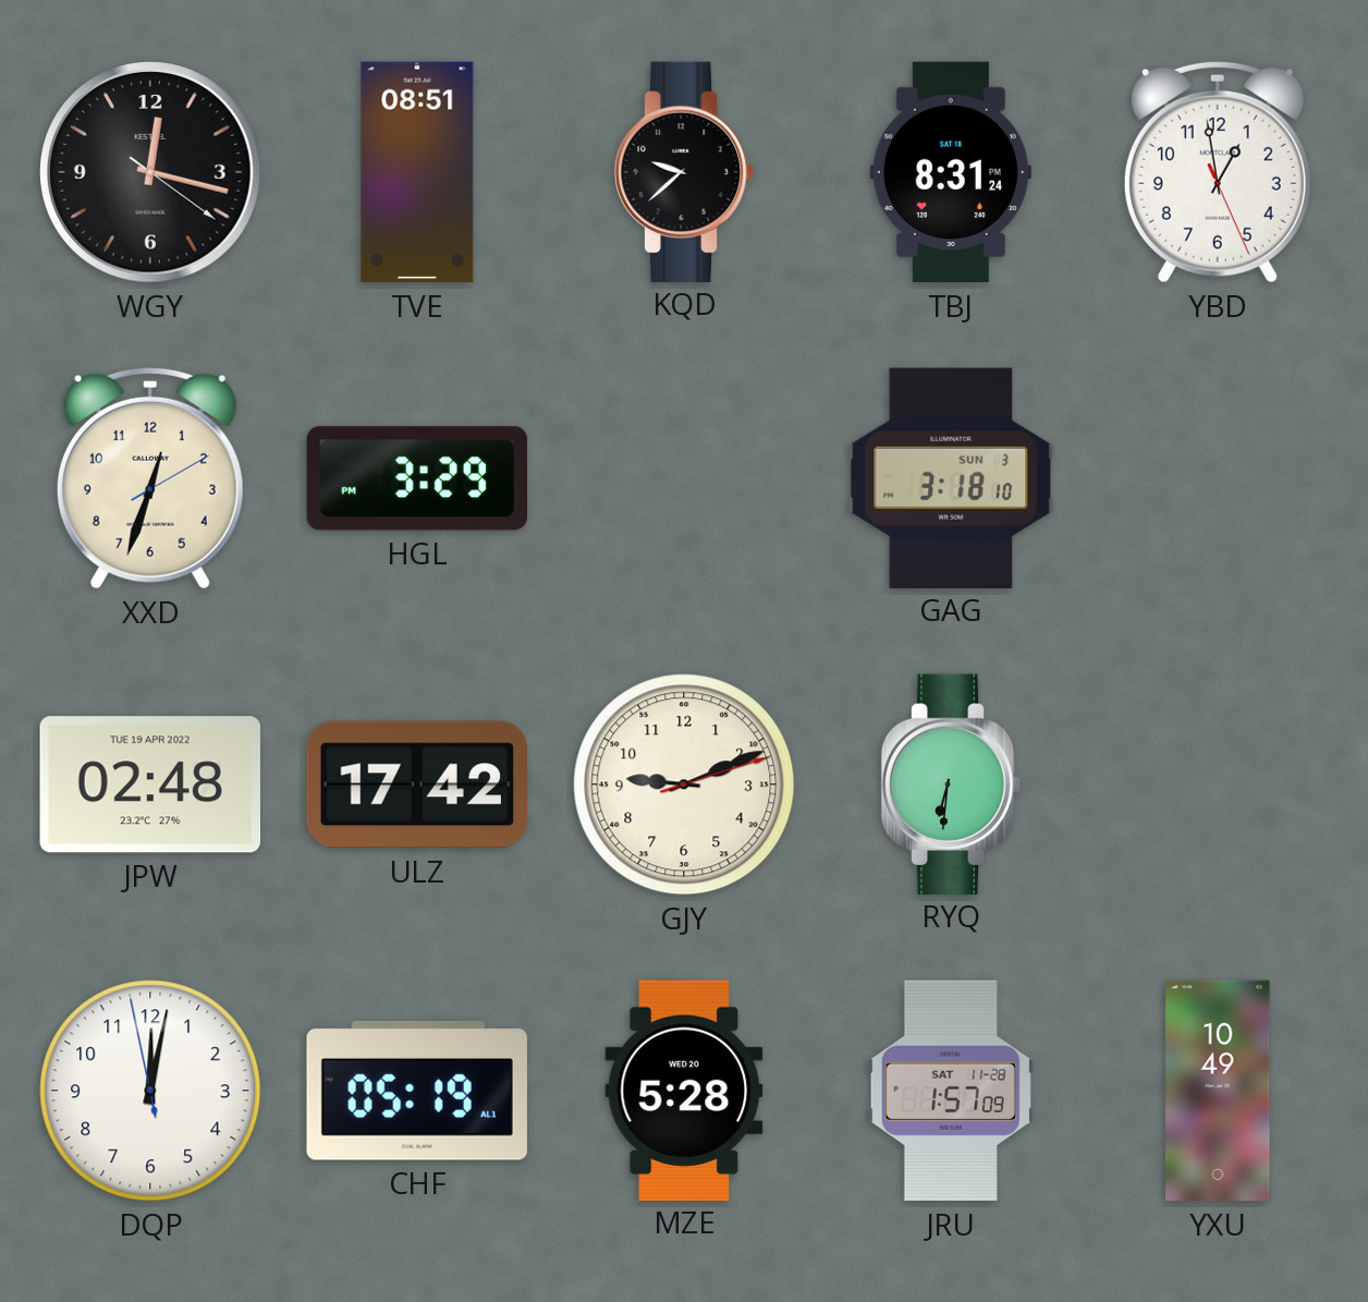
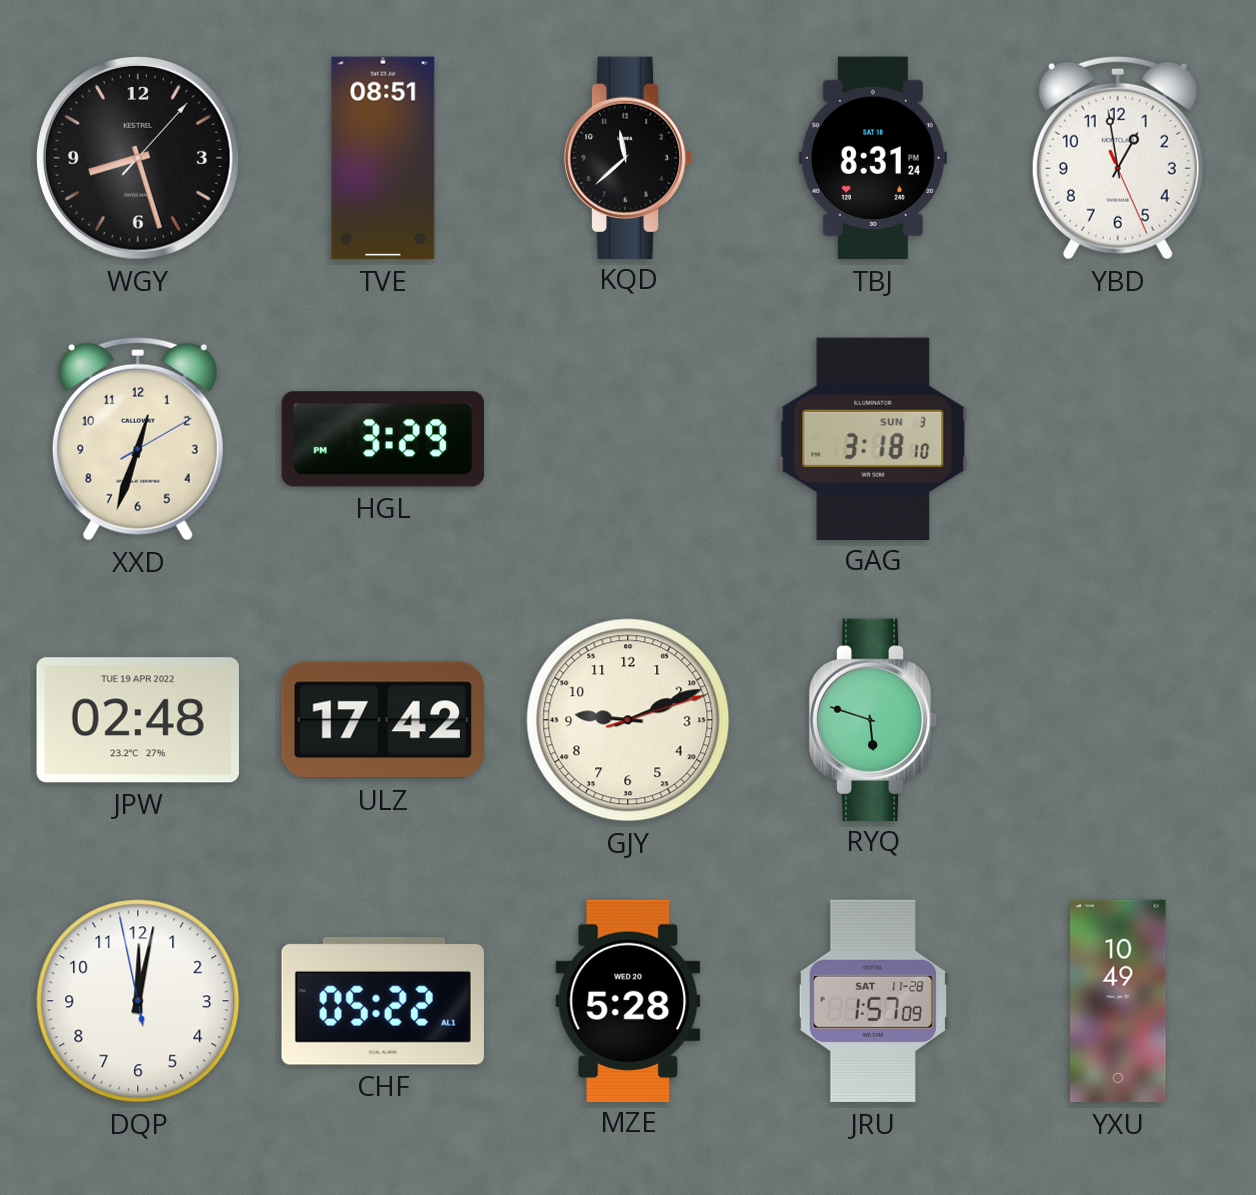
WGY: 12:17 -> 8:27
KQD: 9:38 -> 11:38
RYQ: 6:31 -> 5:48
CHF: 05:19 -> 05:22
